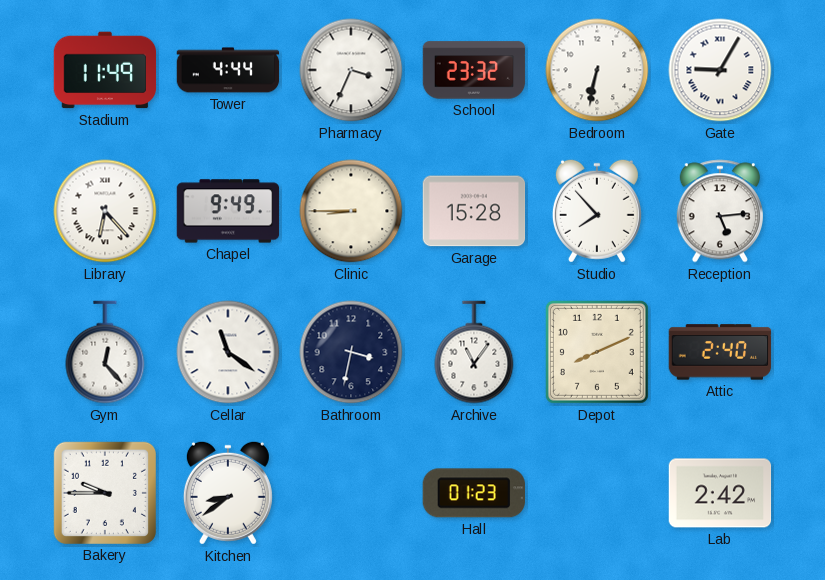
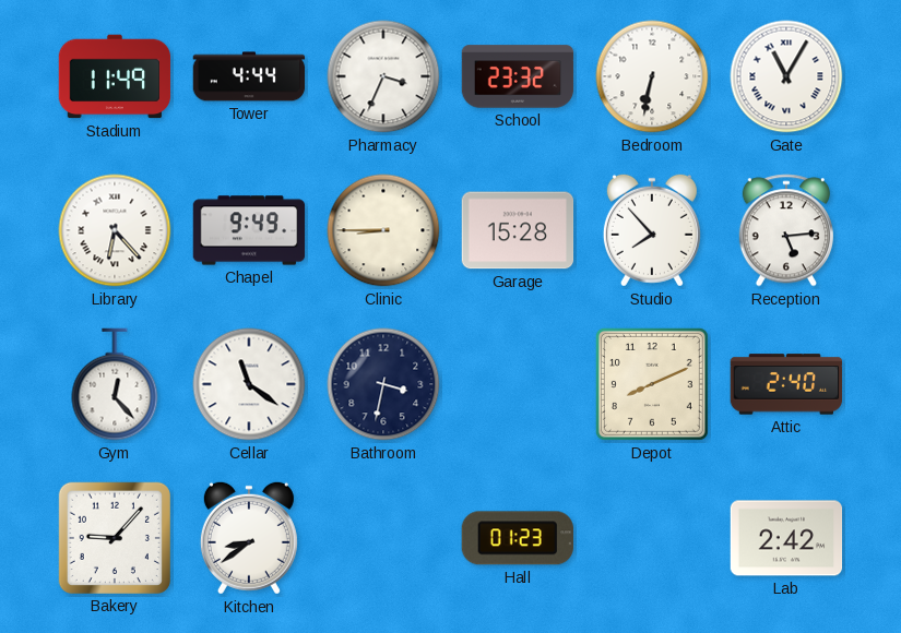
Gate: 9:05 -> 11:05
Archive: 11:06 -> none
Bakery: 9:45 -> 9:07
